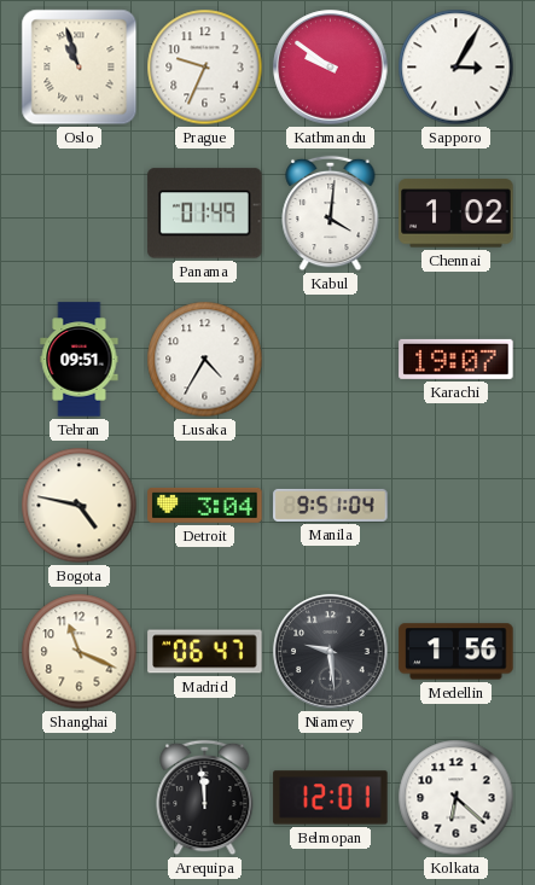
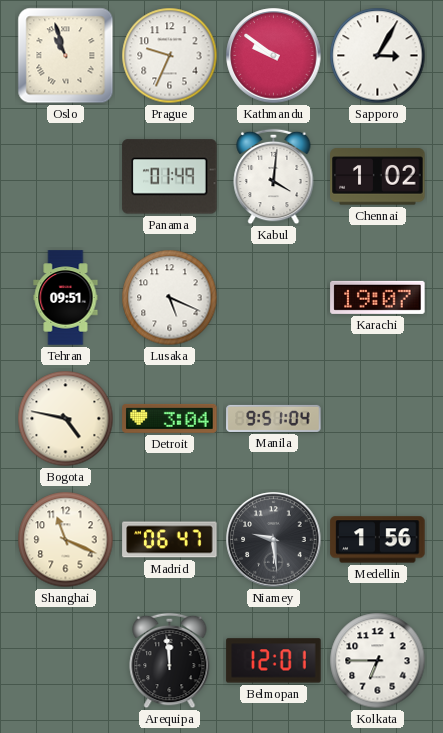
Lusaka: 4:35 -> 5:19
Kolkata: 6:22 -> 6:45
